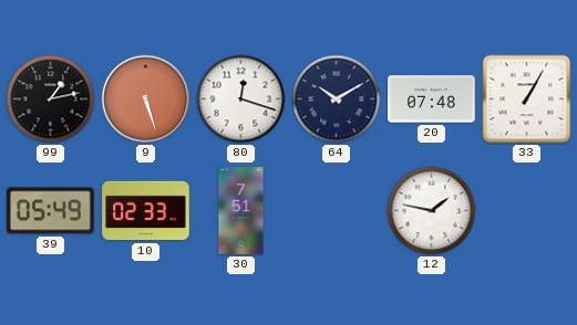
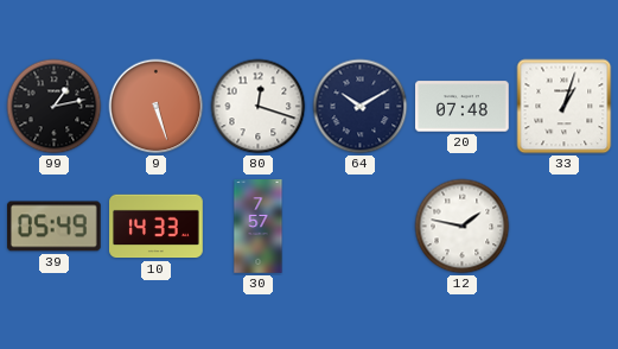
33: 1:05 -> 1:03
10: 02:33 -> 14:33
30: 7:51 -> 7:57
